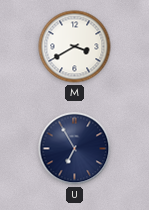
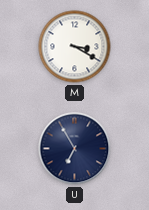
M: 3:40 -> 3:20
